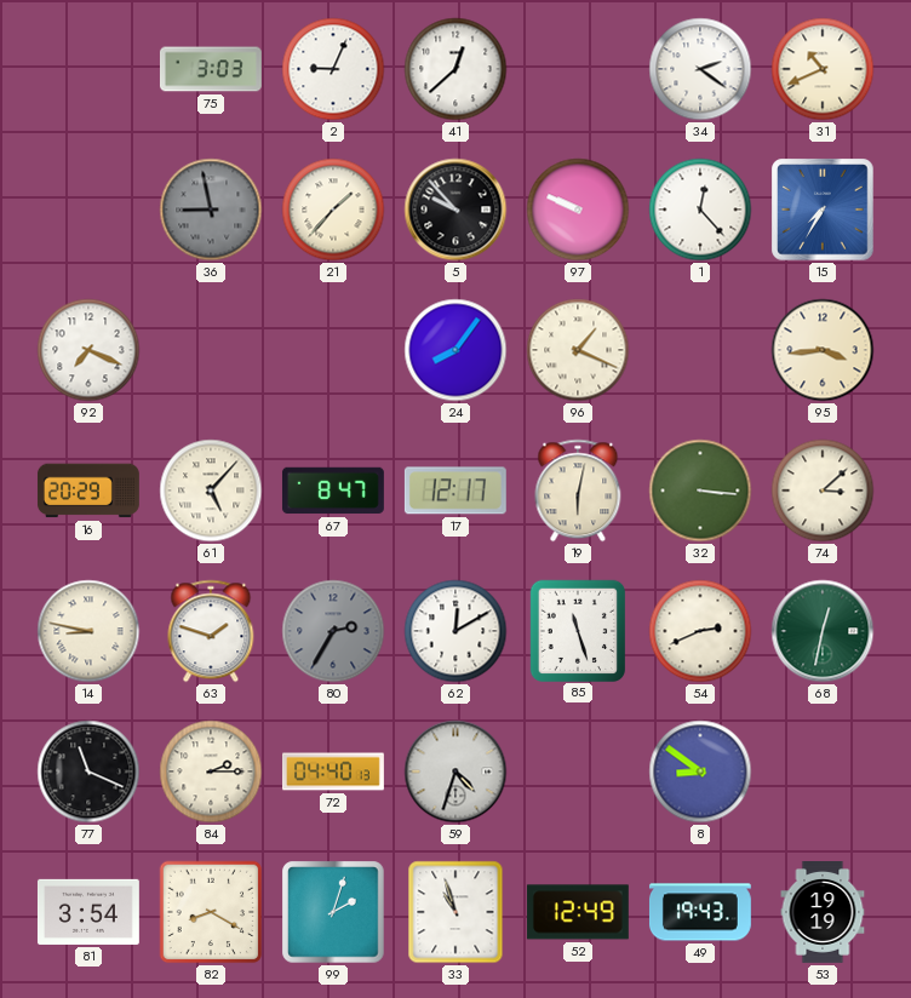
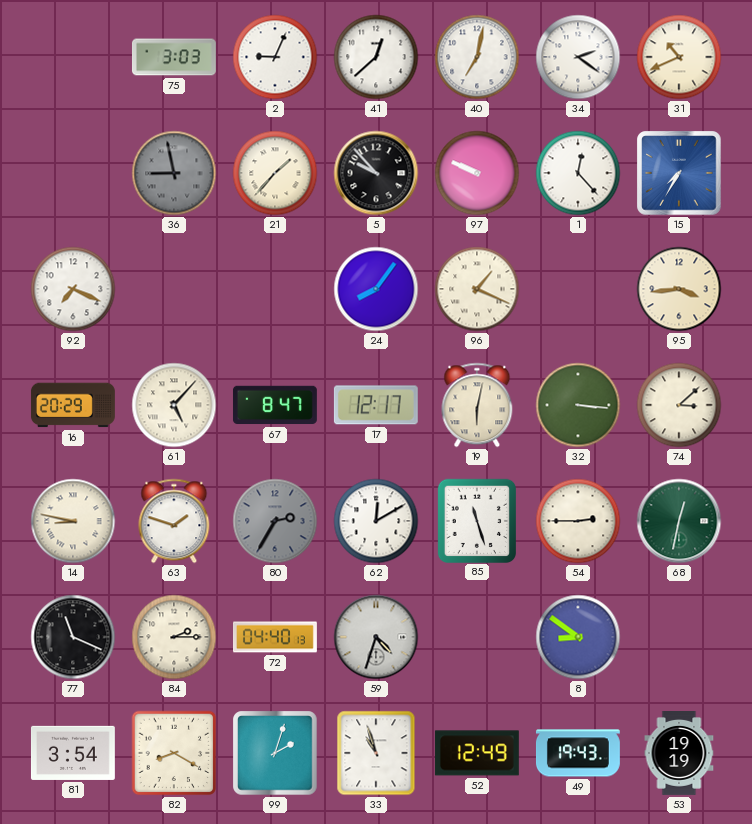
40: none -> 7:02
54: 2:41 -> 2:45
